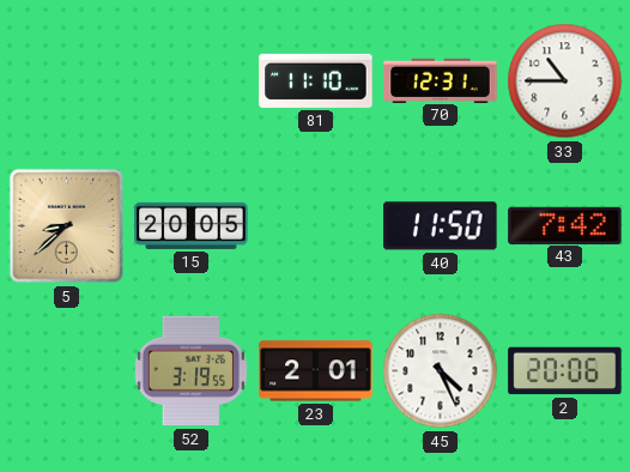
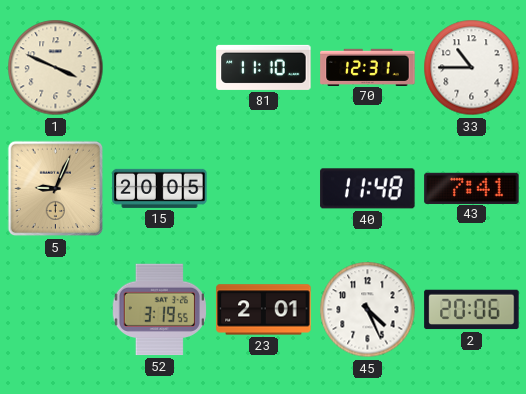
1: none -> 3:49
5: 8:38 -> 9:04
40: 11:50 -> 11:48
43: 7:42 -> 7:41
